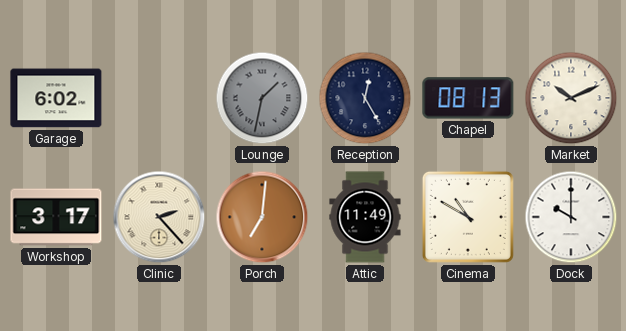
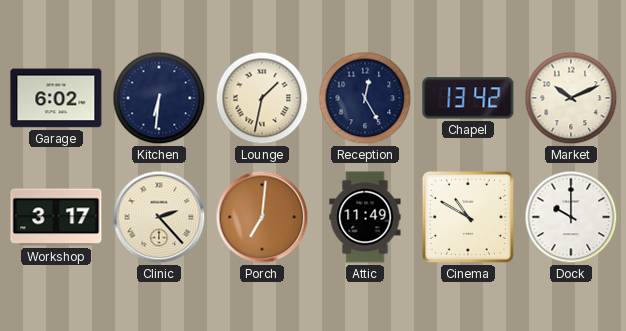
Kitchen: none -> 6:31
Lounge dial: grey -> cream
Chapel: 08:13 -> 13:42
